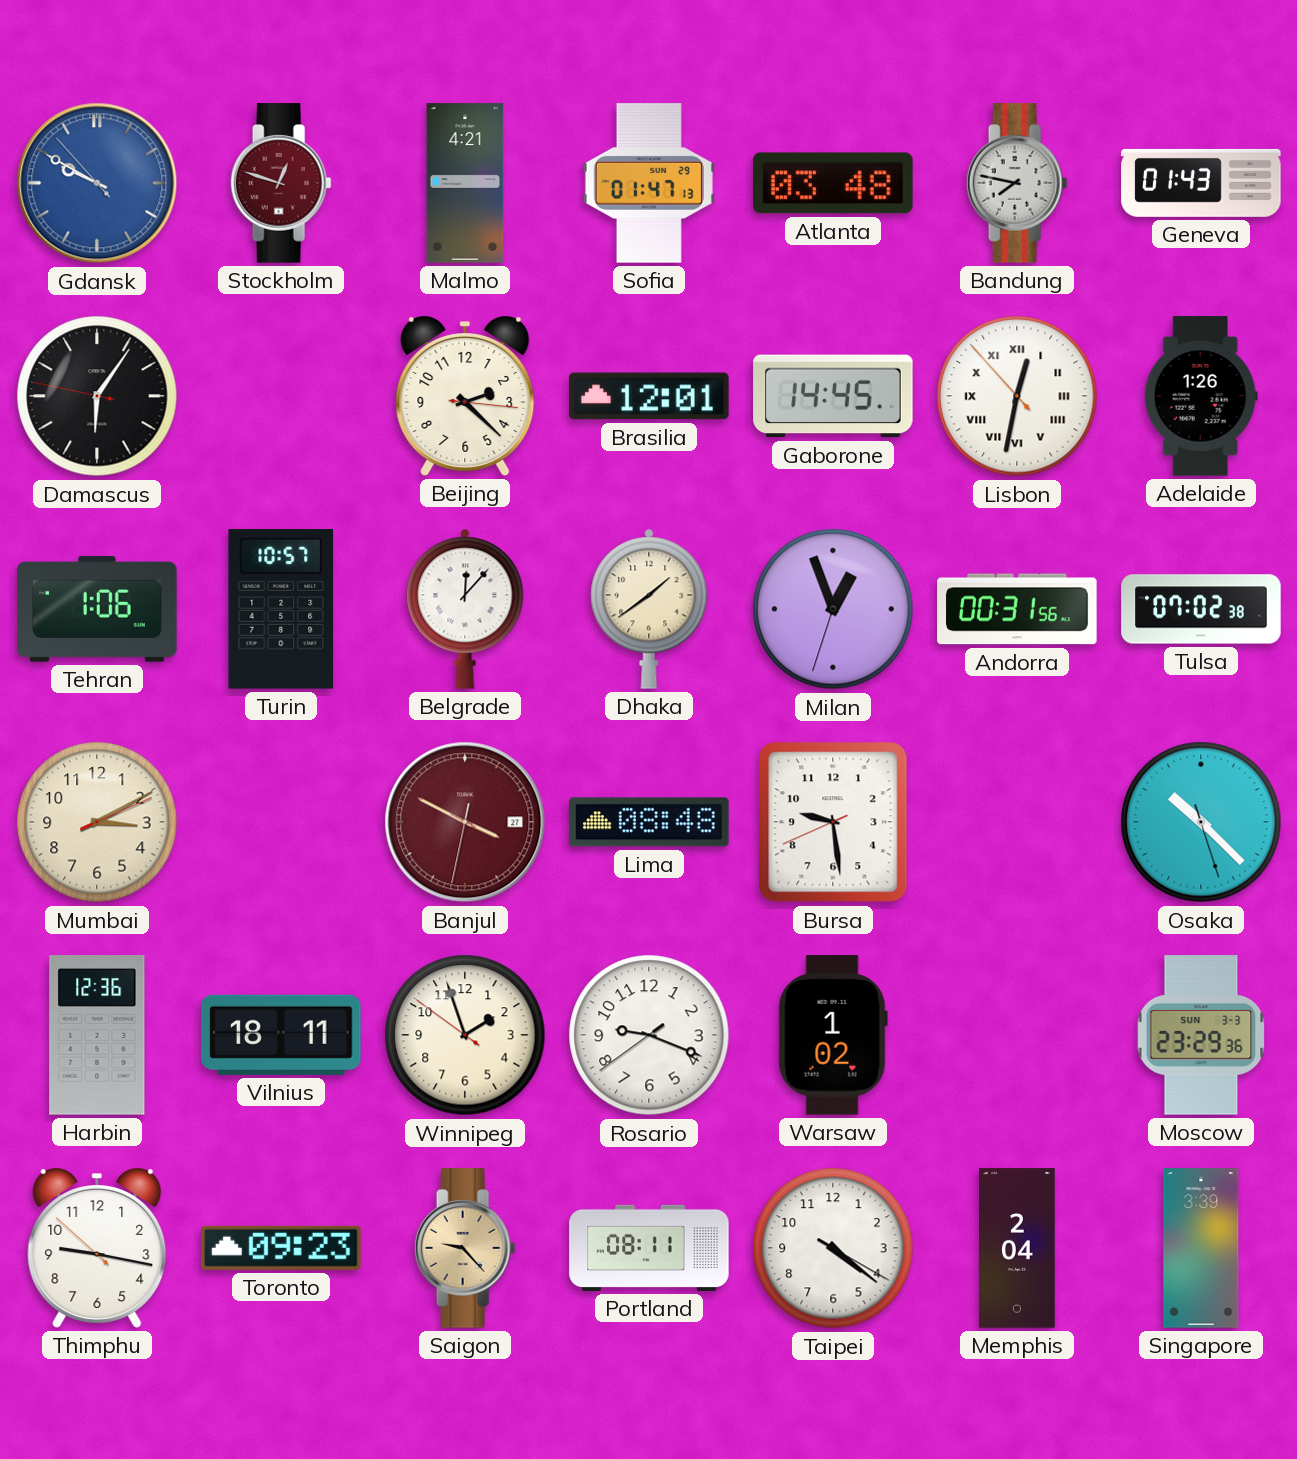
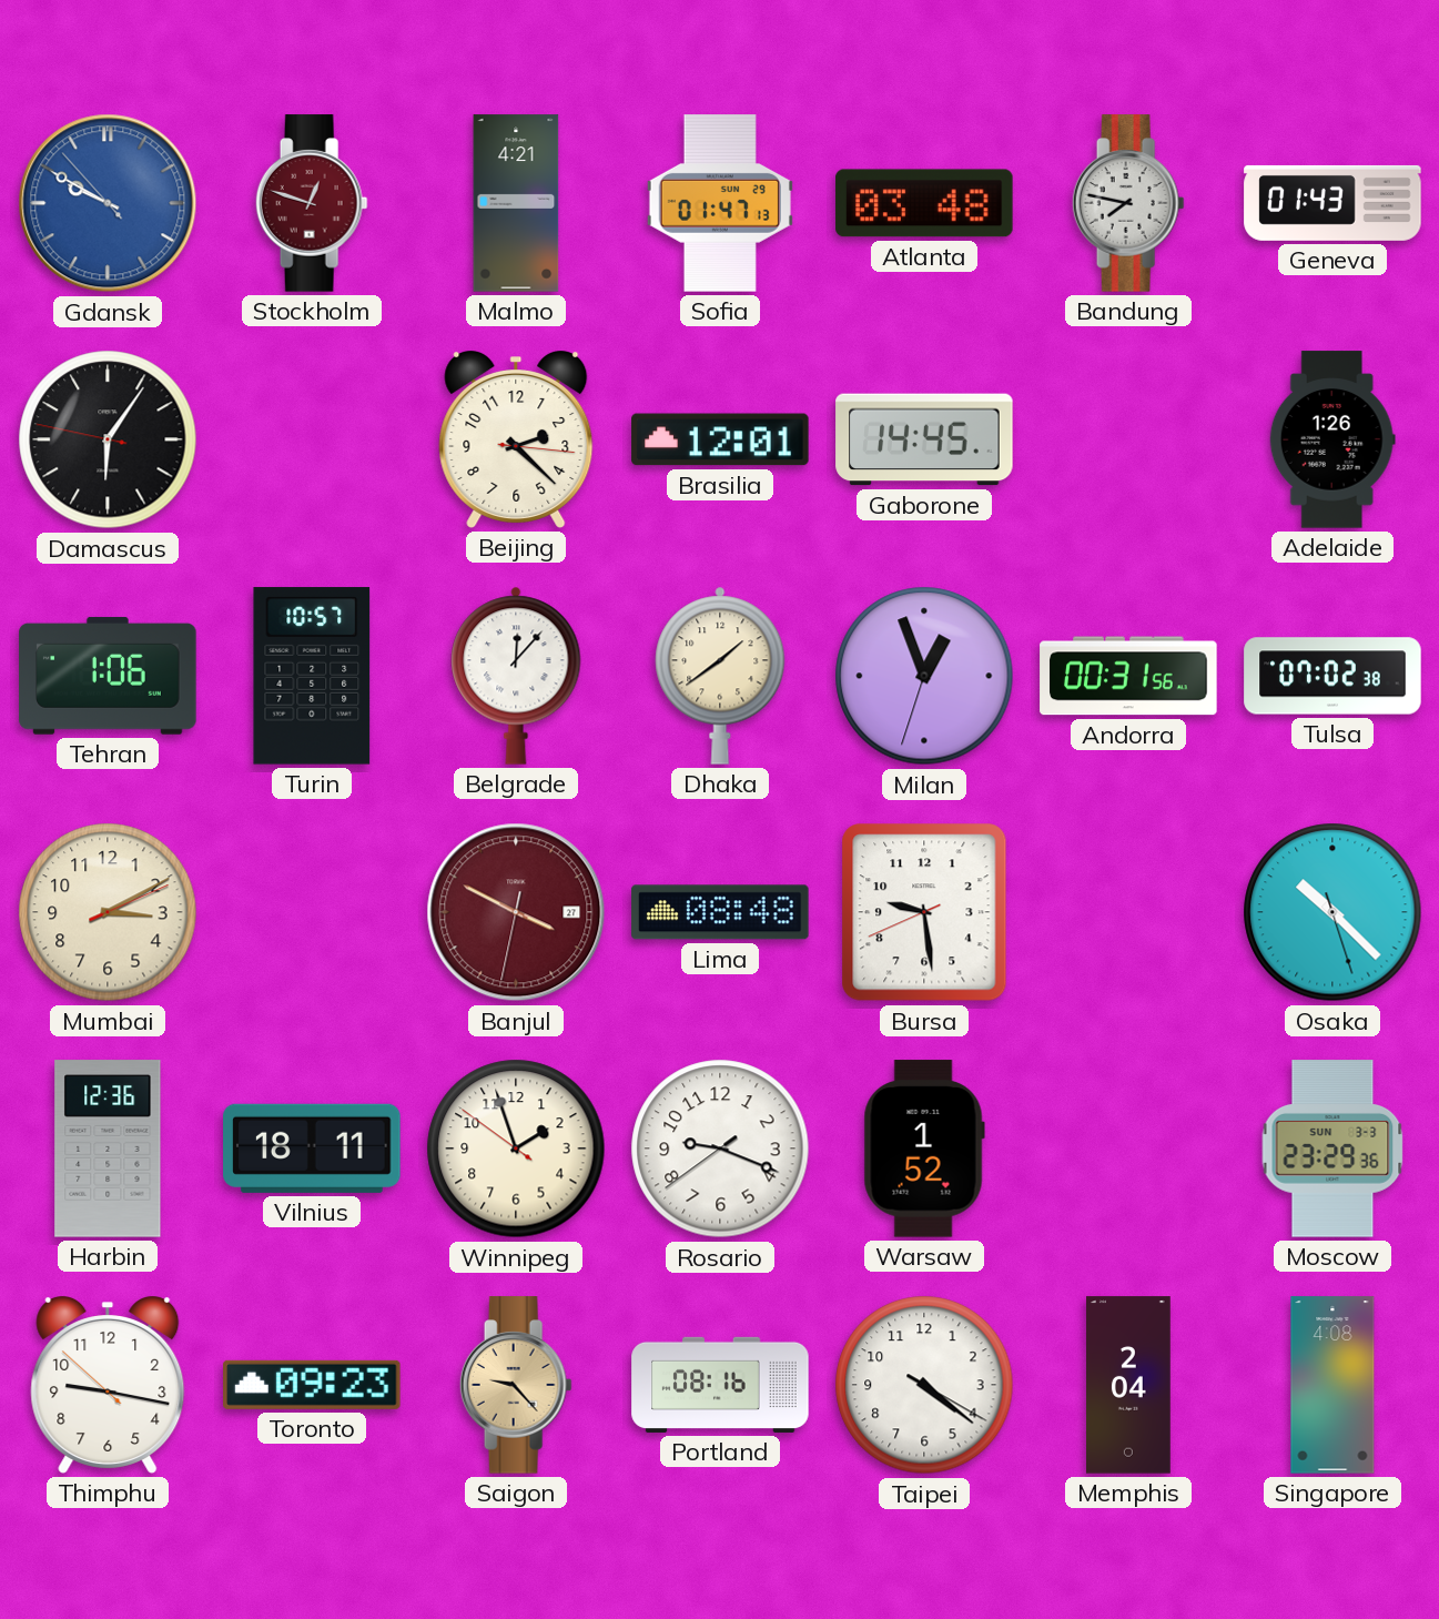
Lisbon: 12:31 -> none
Warsaw: 1:02 -> 1:52
Portland: 08:11 -> 08:16
Singapore: 3:39 -> 4:08
